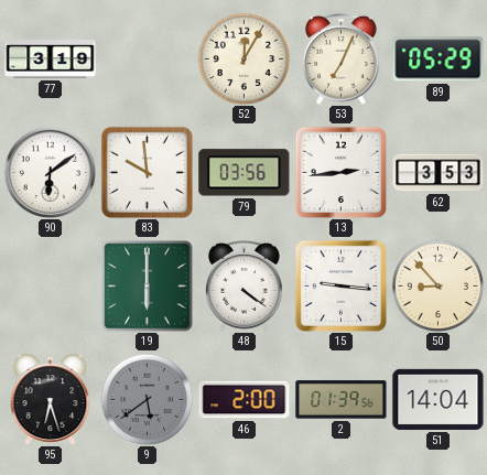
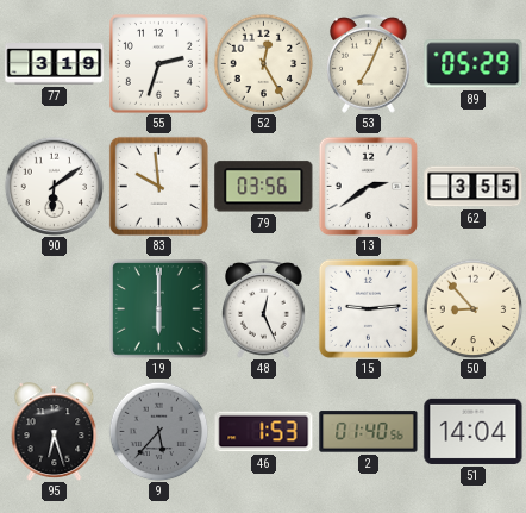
55: none -> 2:33
52: 12:05 -> 12:25
13: 2:44 -> 2:39
62: 3:53 -> 3:55
48: 4:21 -> 12:26
15: 9:16 -> 9:14
9: 5:39 -> 5:37
46: 2:00 -> 1:53
2: 01:39 -> 01:40
